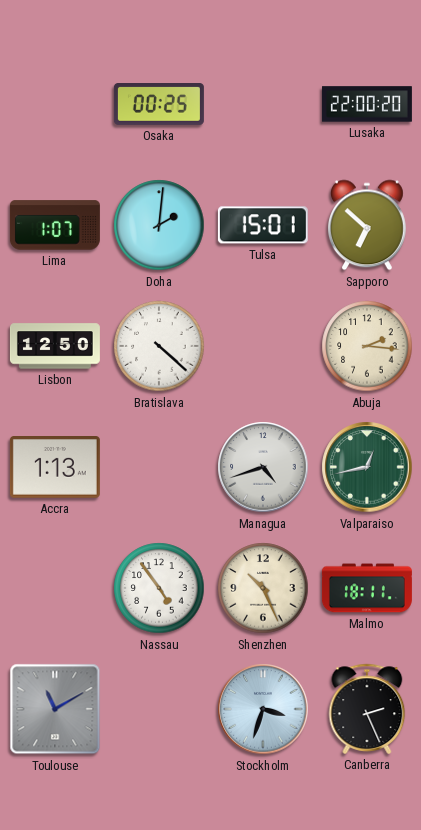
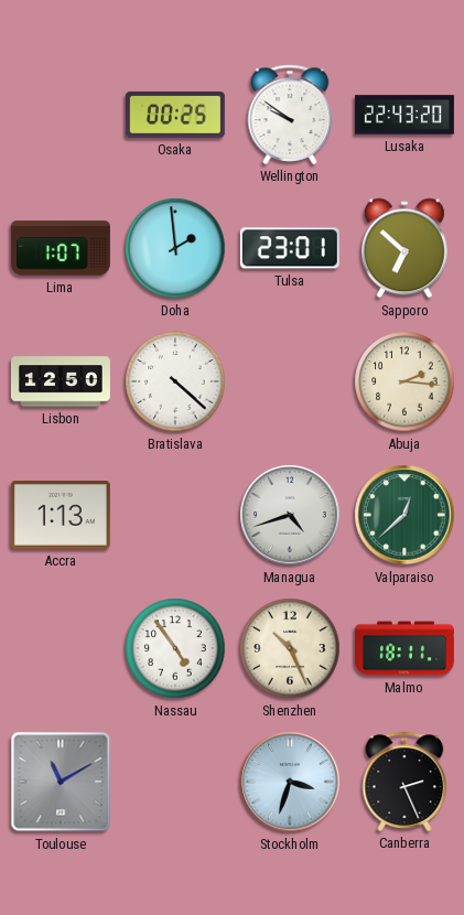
Wellington: none -> 9:51
Lusaka: 22:00 -> 22:43
Doha: 2:01 -> 1:59
Tulsa: 15:01 -> 23:01
Valparaiso: 12:43 -> 12:38
